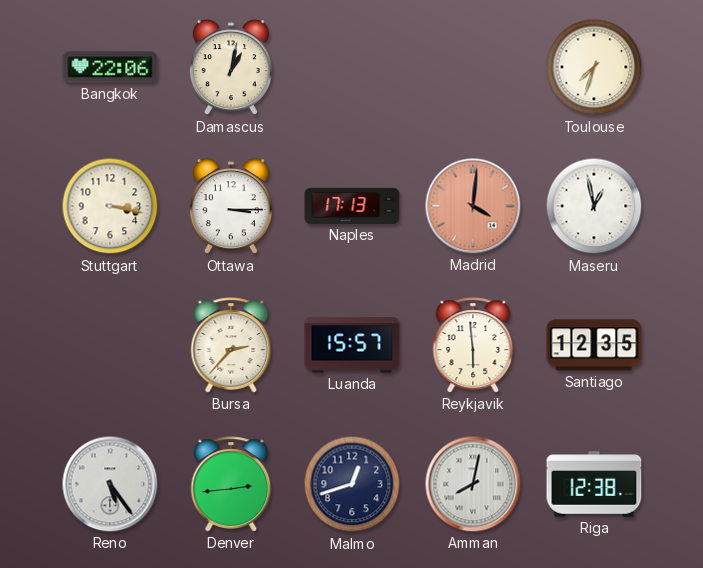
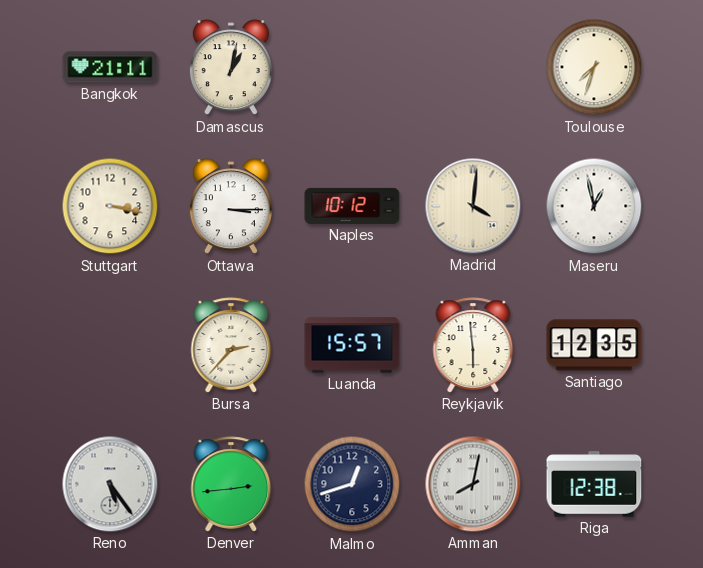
Bangkok: 22:06 -> 21:11
Naples: 17:13 -> 10:12
Madrid dial: salmon -> cream
